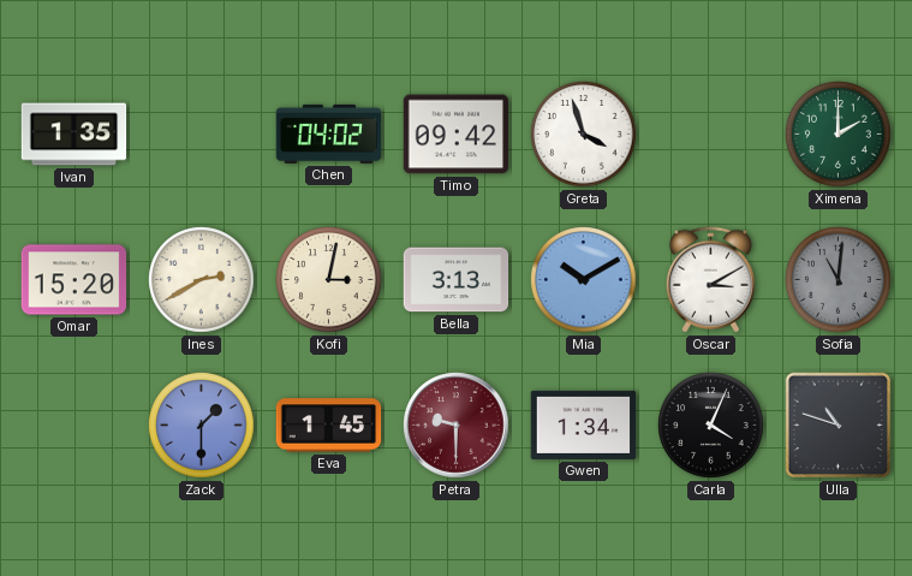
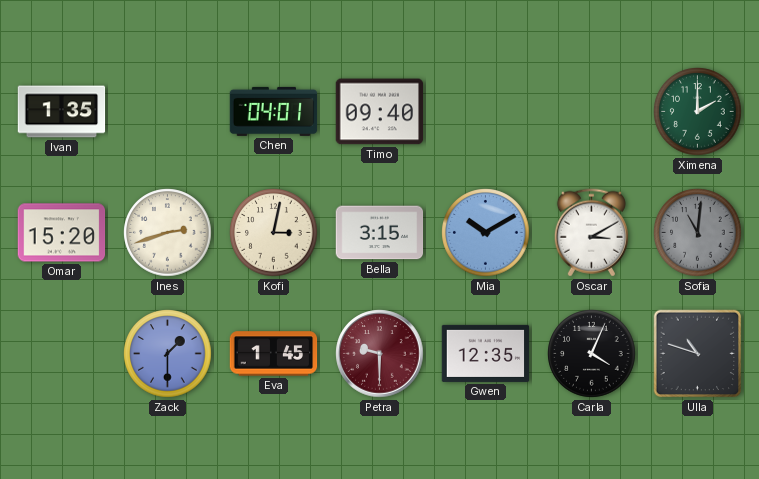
Chen: 04:02 -> 04:01
Timo: 09:42 -> 09:40
Greta: 3:57 -> none
Ines: 2:40 -> 2:42
Bella: 3:13 -> 3:15
Gwen: 1:34 -> 12:35
